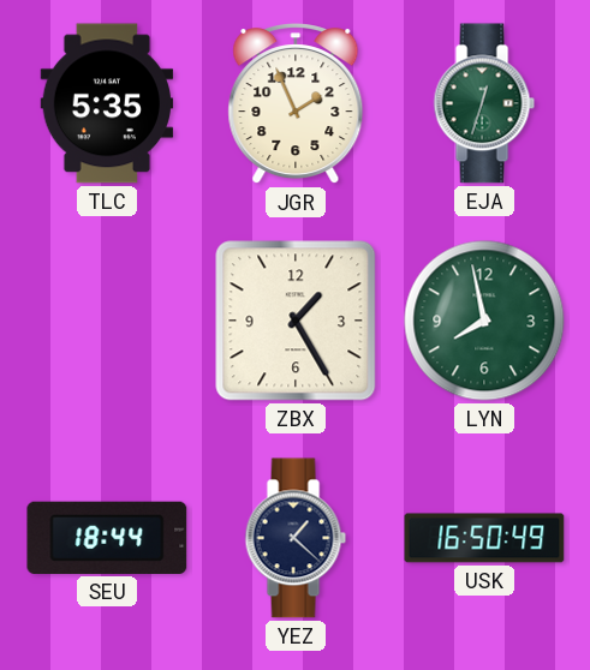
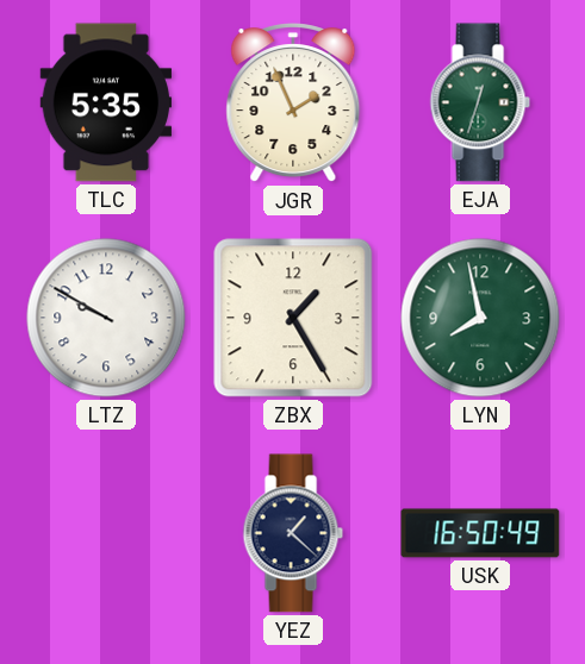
LTZ: none -> 9:50
SEU: 18:44 -> none
